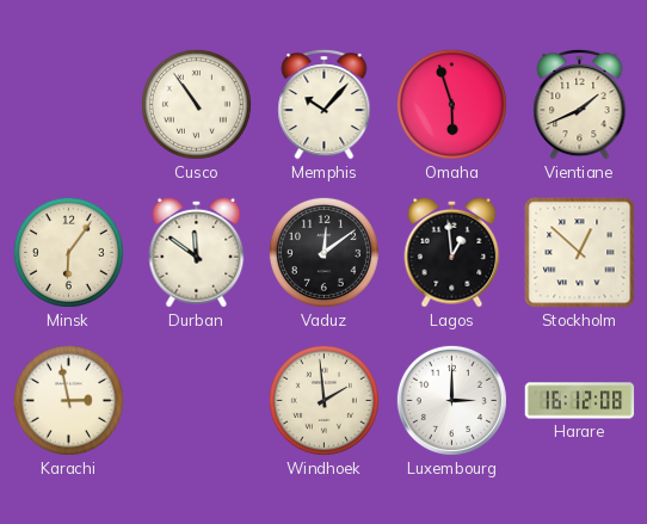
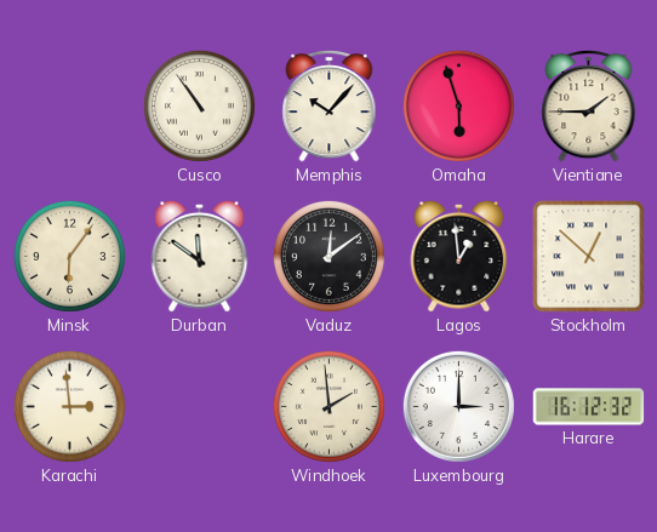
Vientiane: 1:41 -> 1:45
Karachi: 2:58 -> 2:59
Harare: 16:12:08 -> 16:12:32
